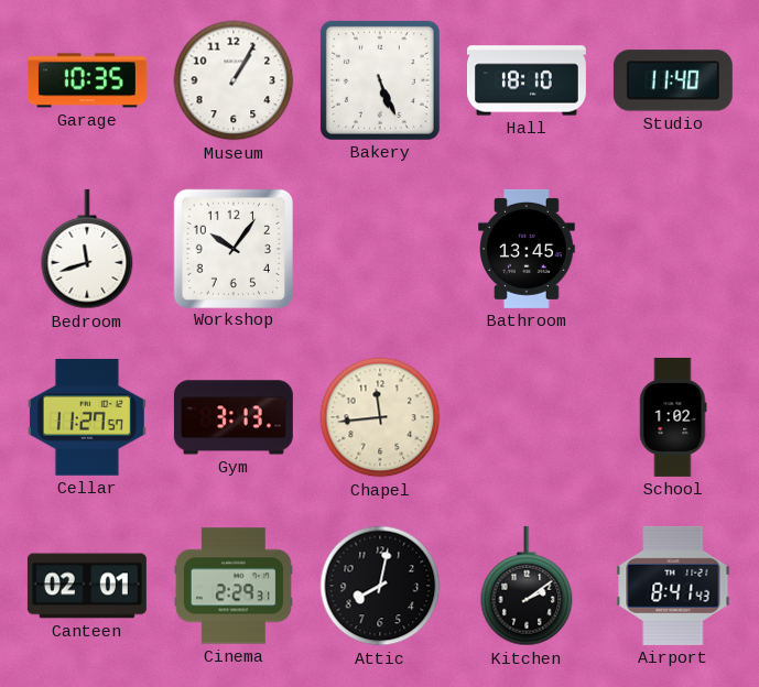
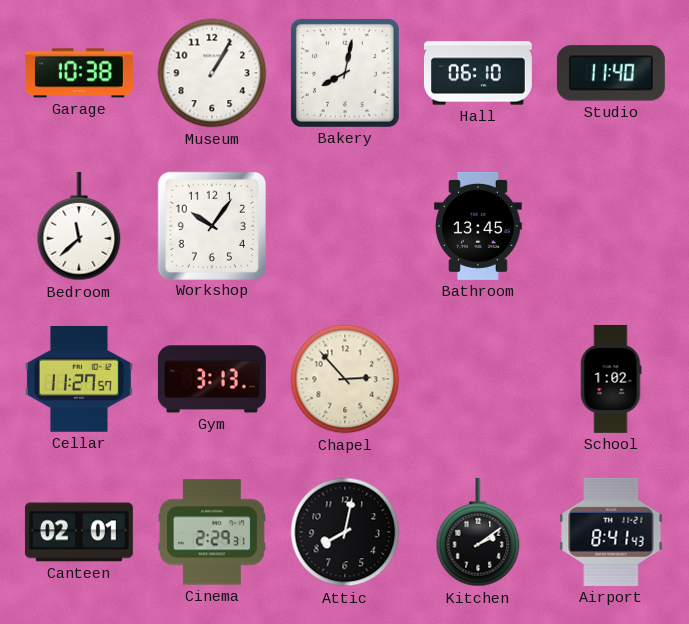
Garage: 10:35 -> 10:38
Bakery: 5:26 -> 8:02
Hall: 18:10 -> 06:10
Bedroom: 11:42 -> 11:38
Chapel: 11:44 -> 2:53
